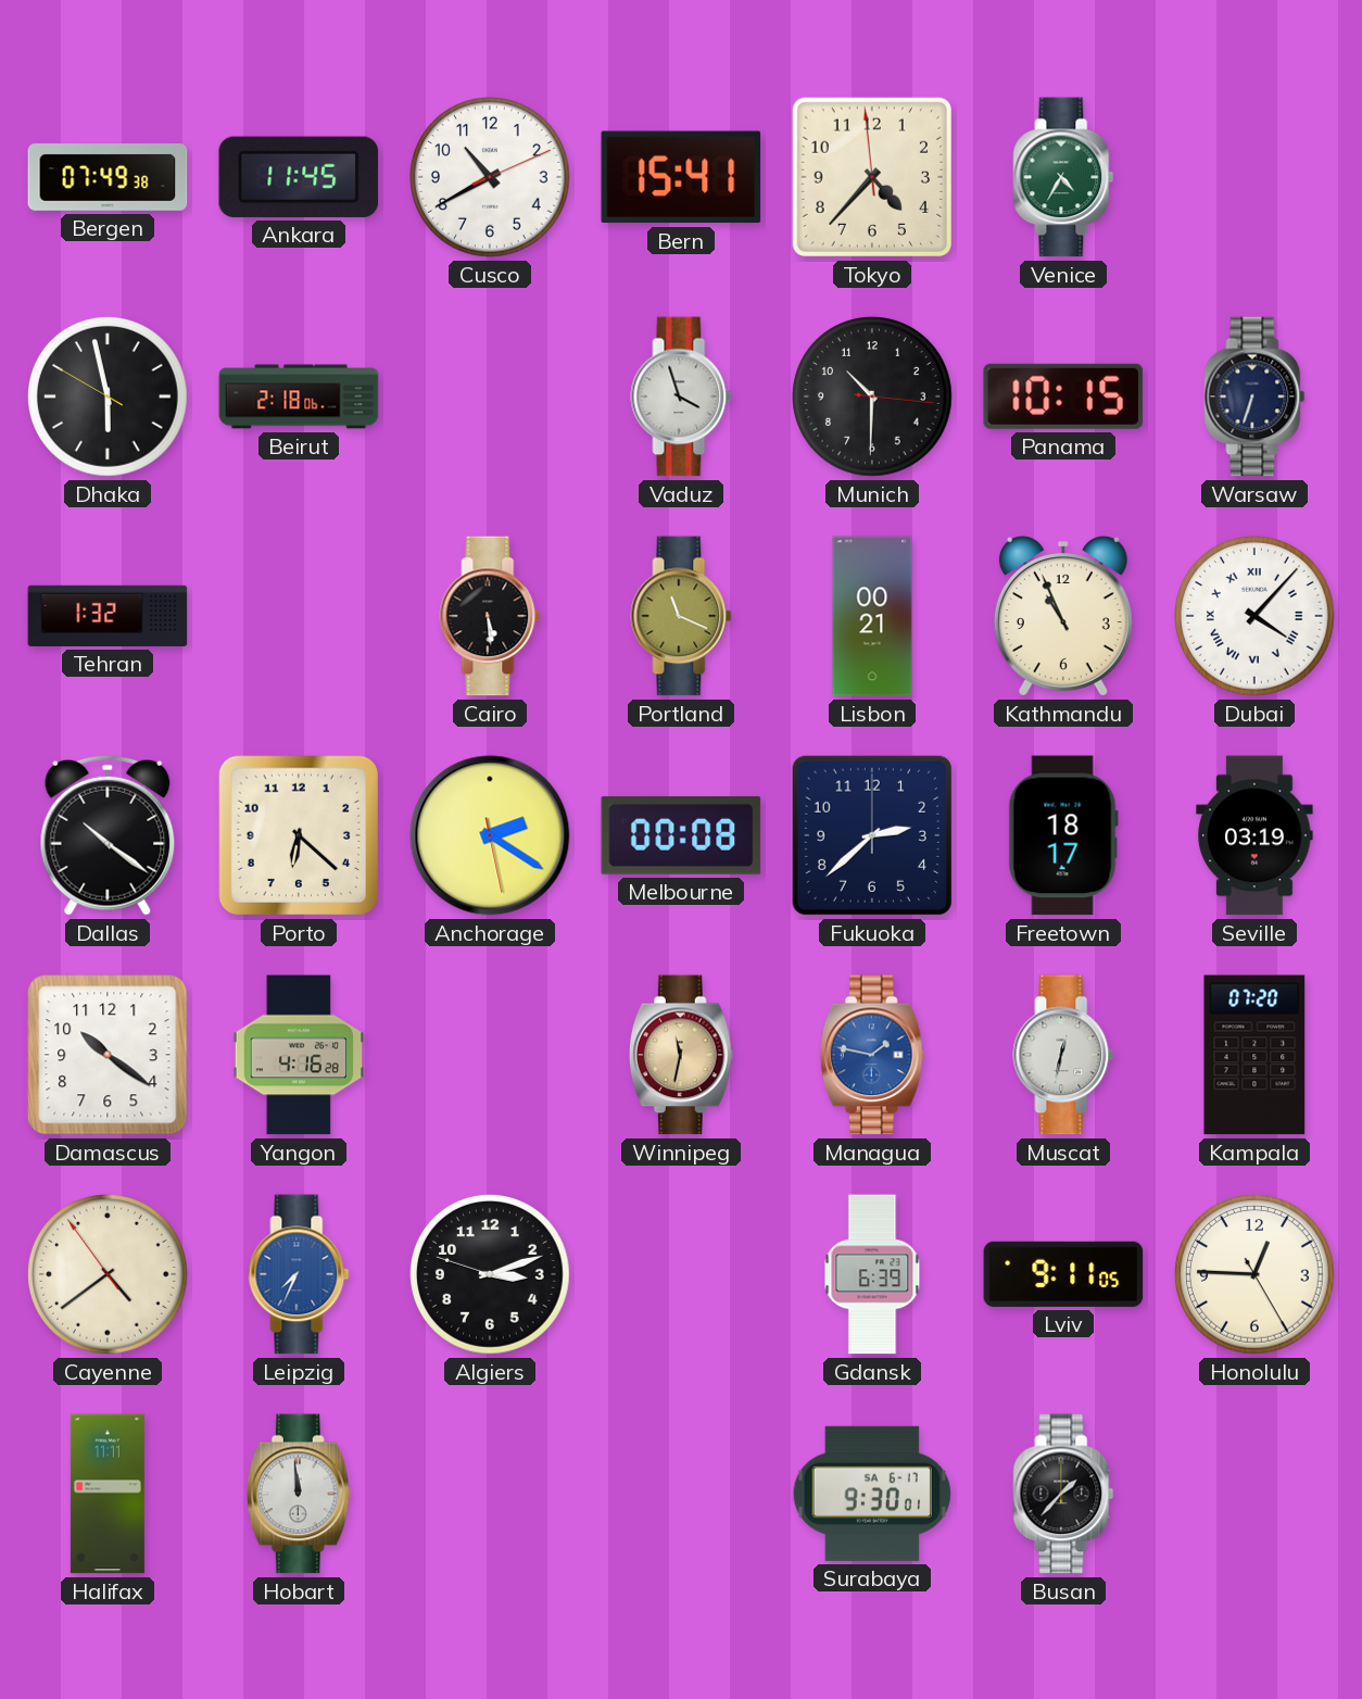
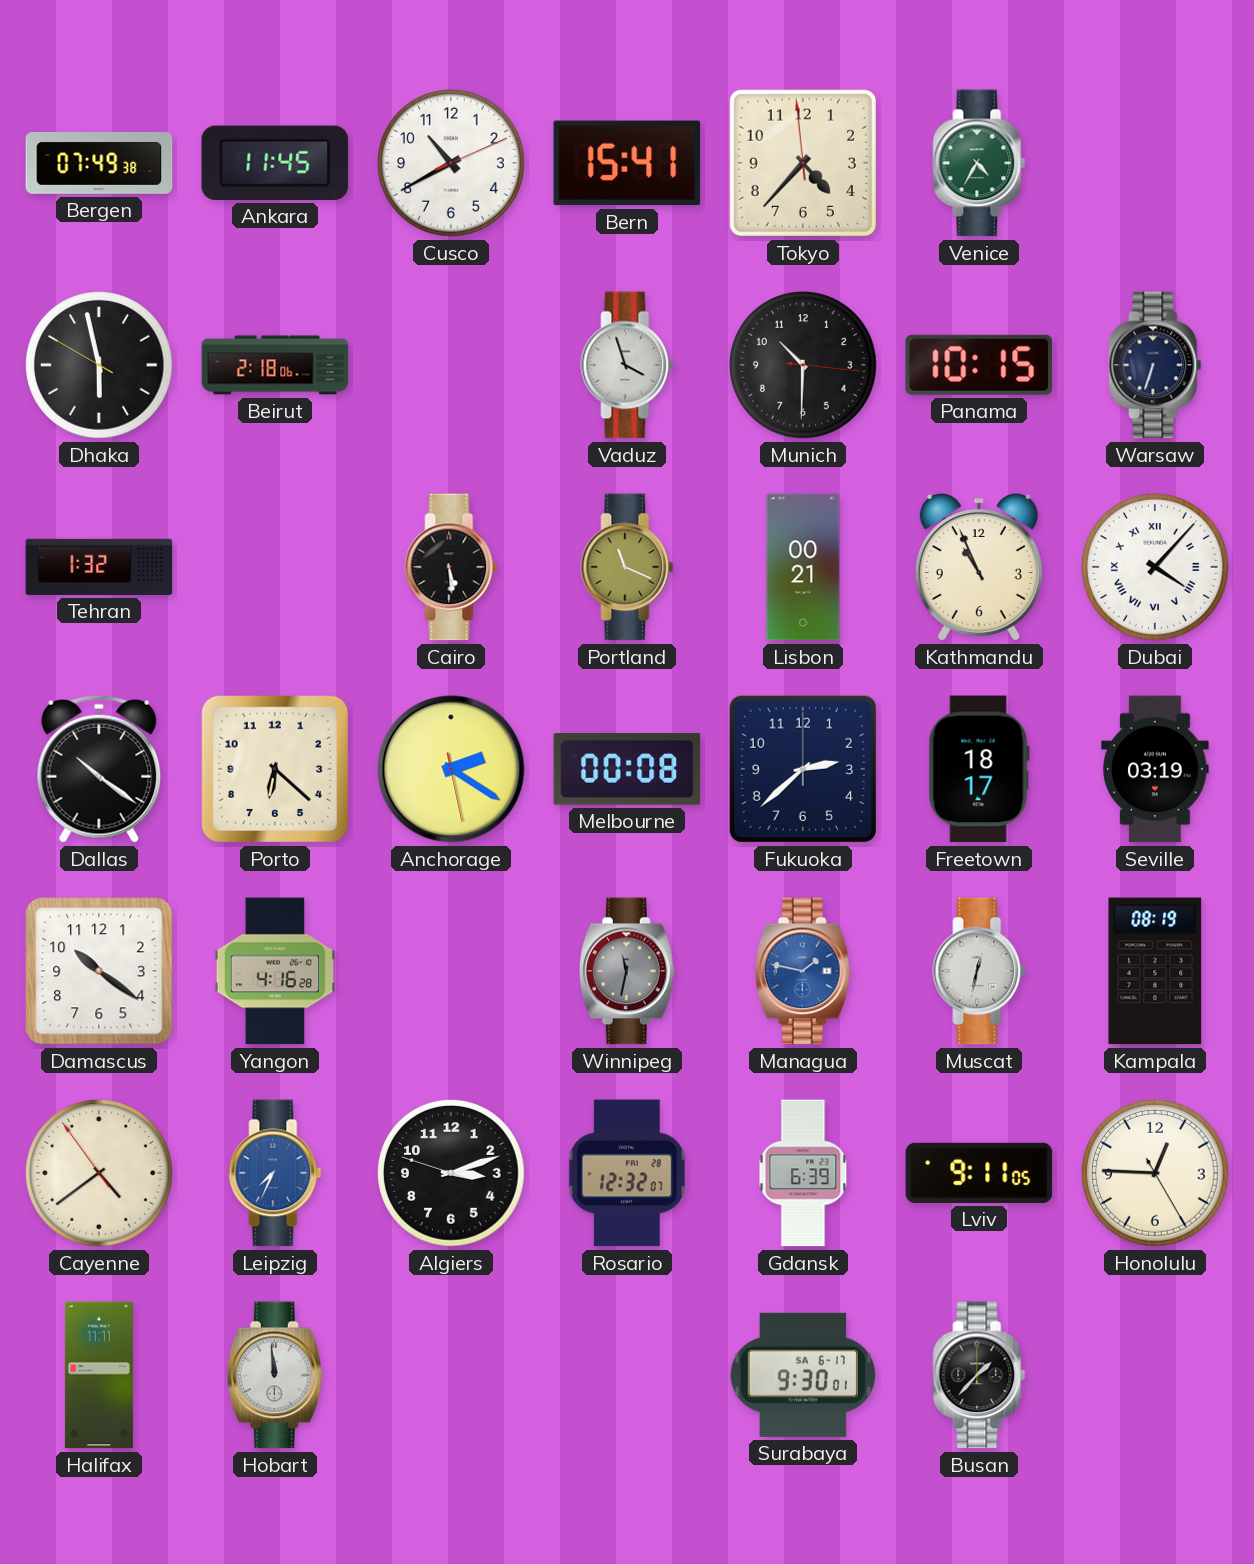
Winnipeg dial: champagne -> grey
Kampala: 07:20 -> 08:19
Rosario: none -> 12:32
